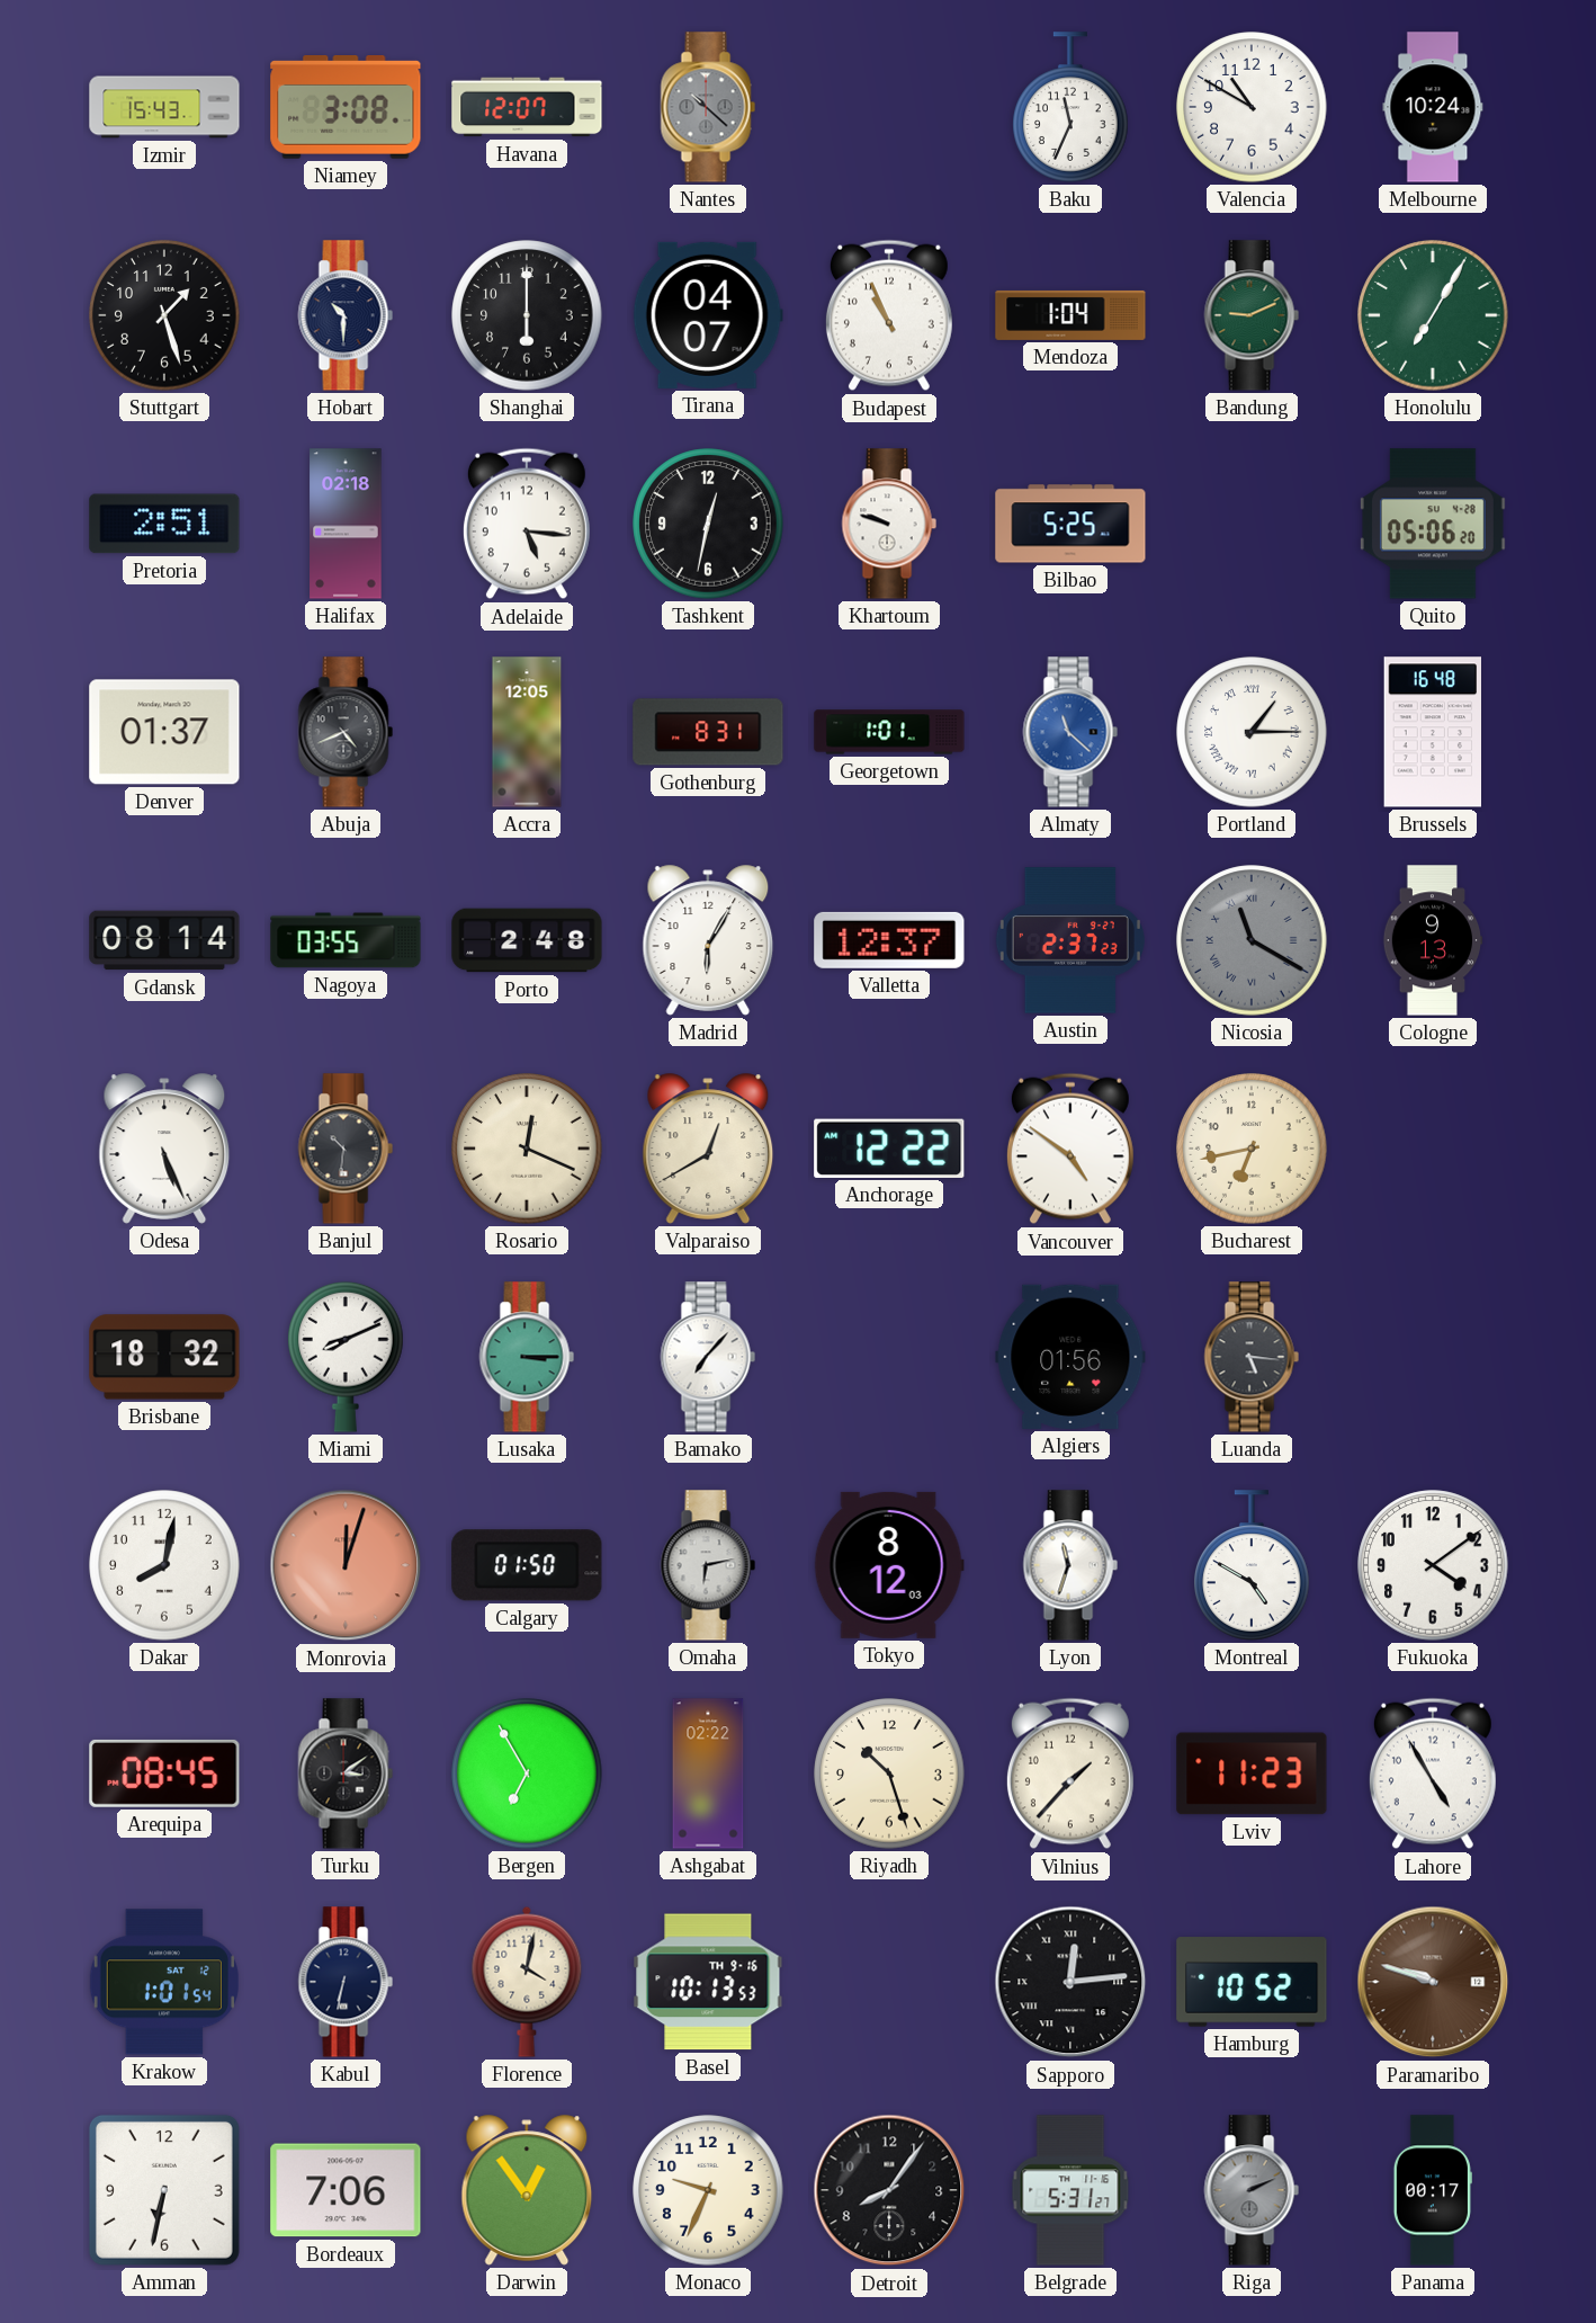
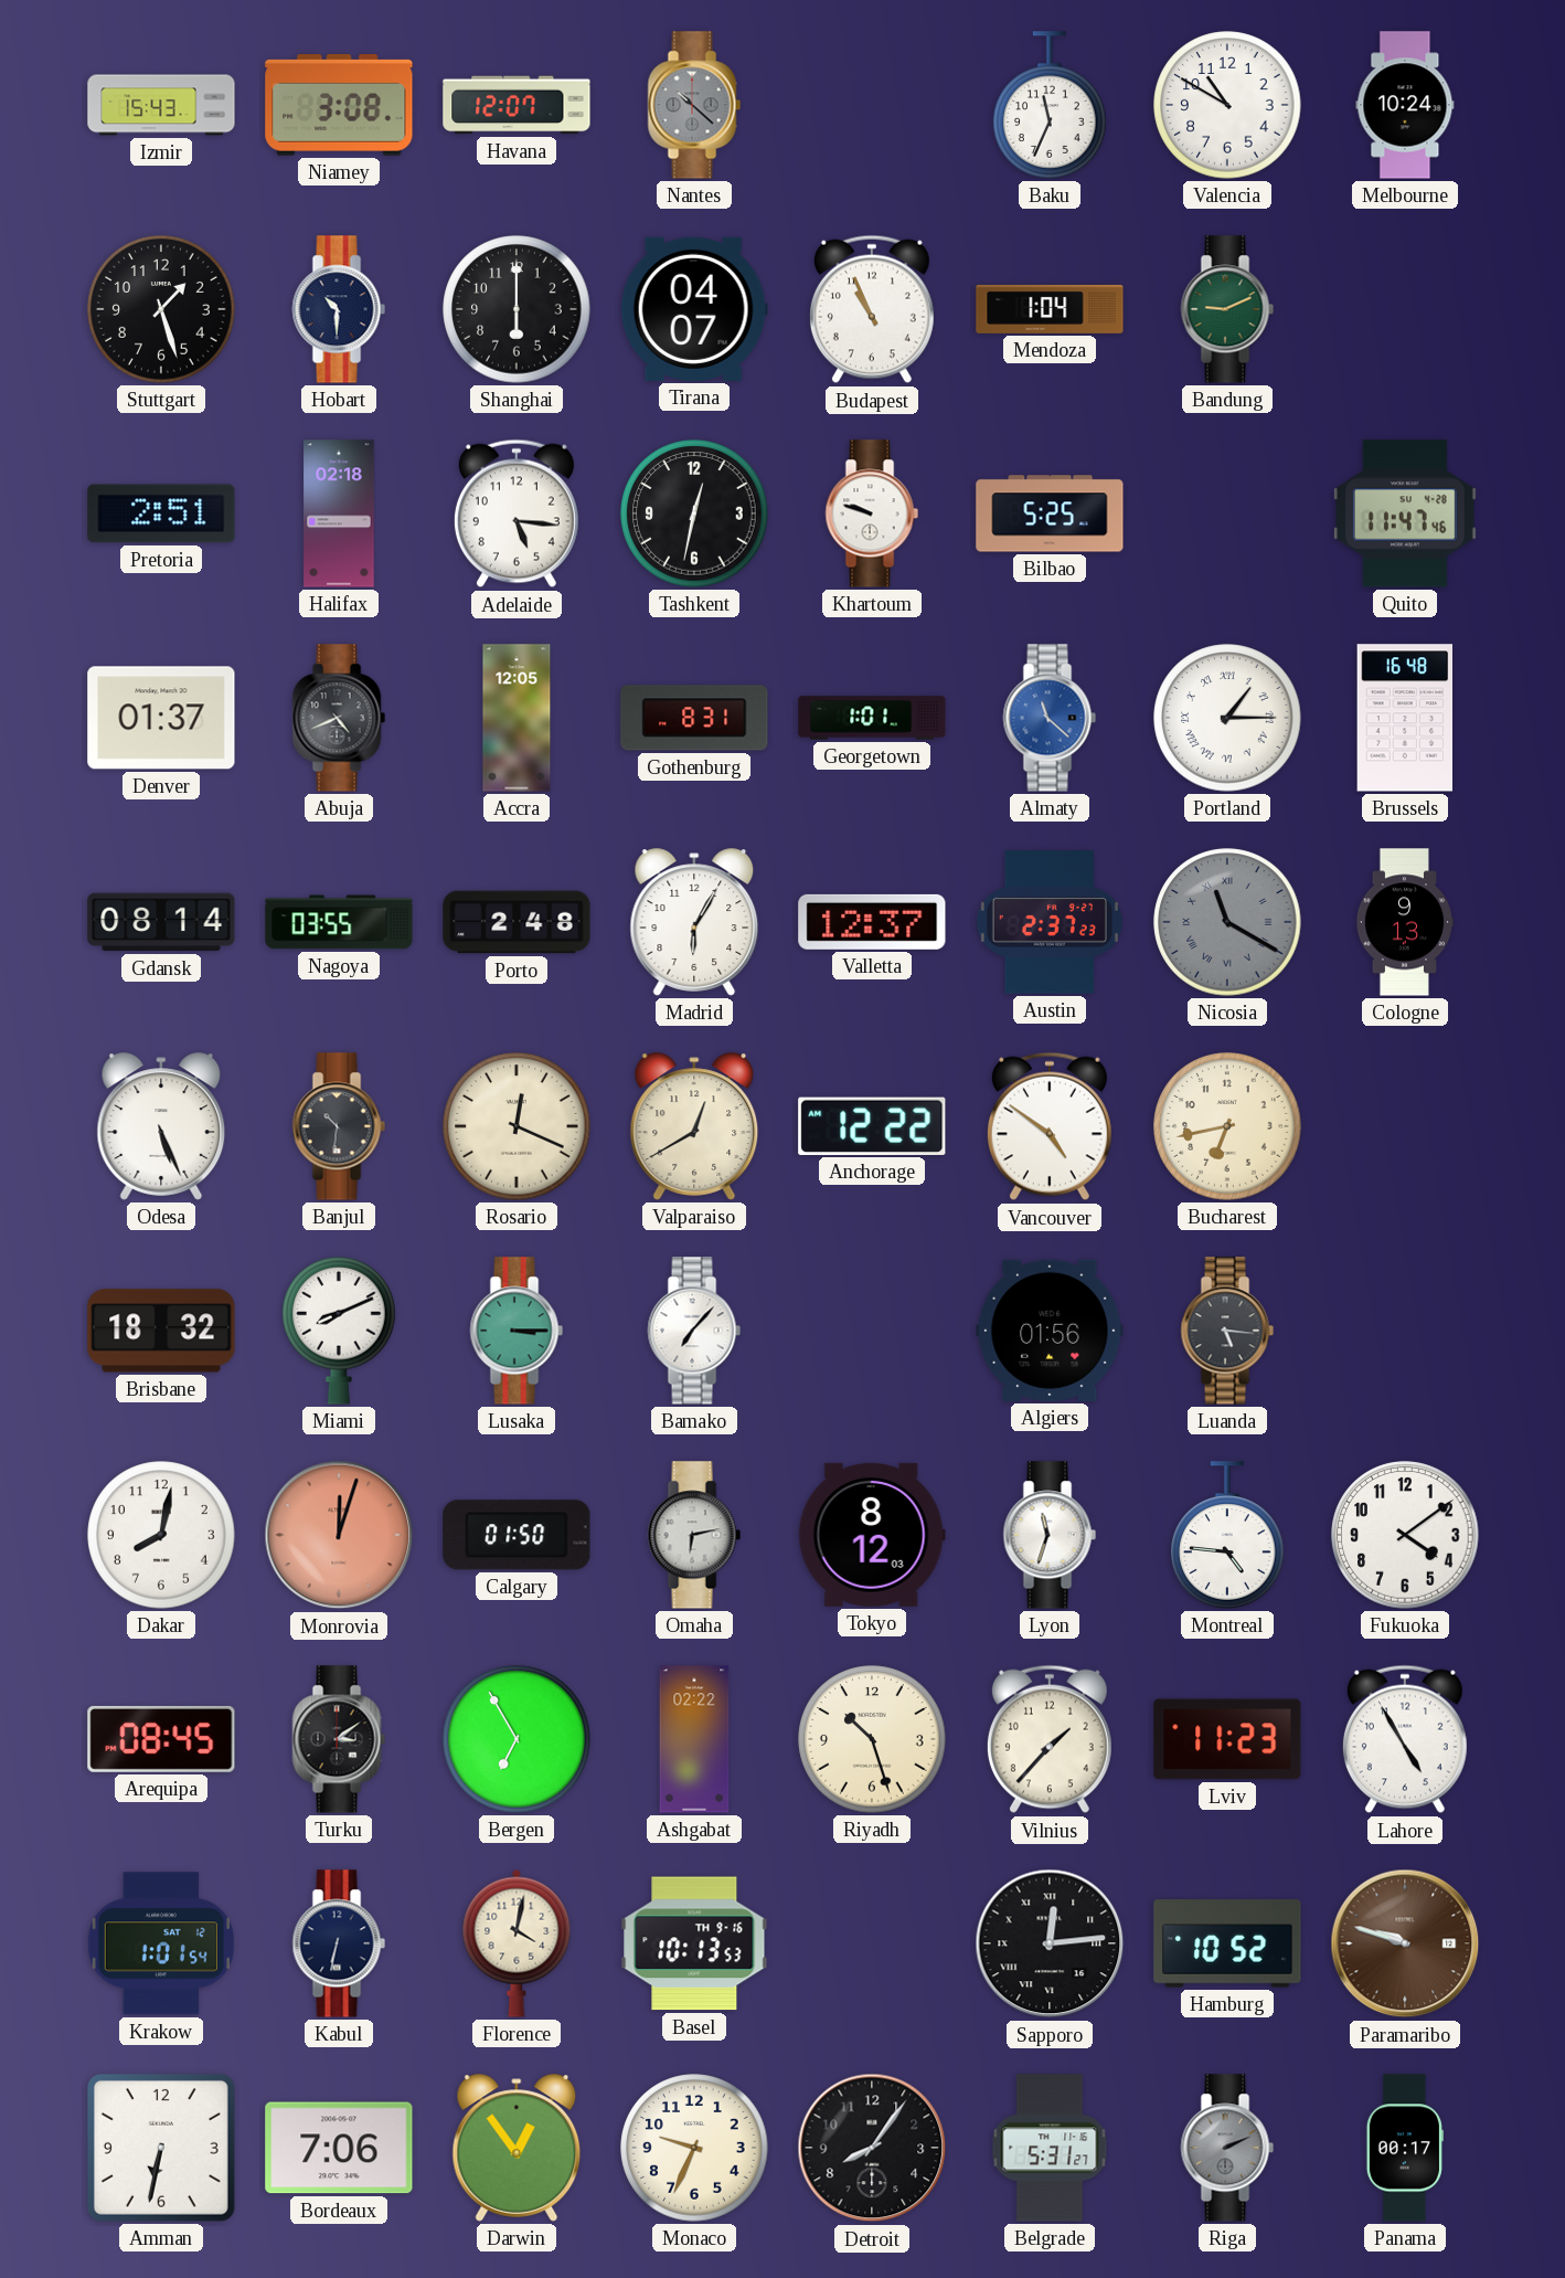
Honolulu: 7:05 -> none
Quito: 05:06 -> 11:47
Montreal: 4:50 -> 4:46
